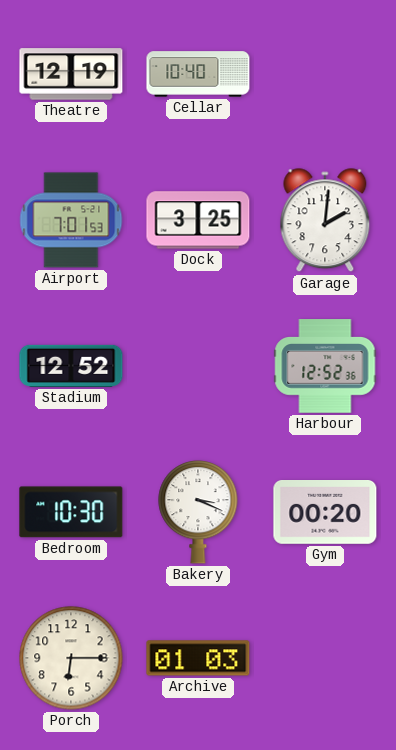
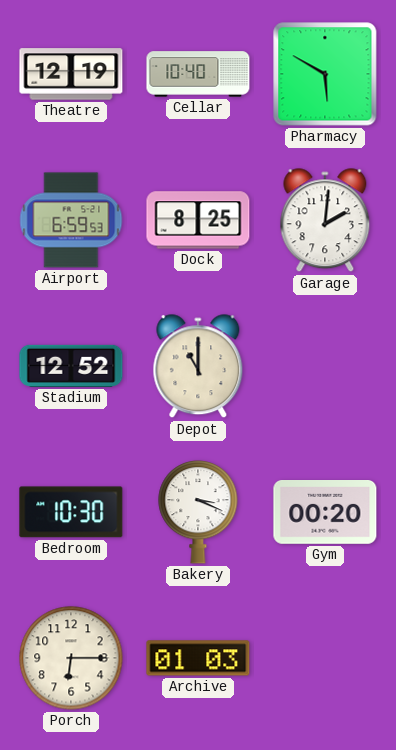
Pharmacy: none -> 5:50
Airport: 7:01 -> 6:59
Dock: 3:25 -> 8:25
Depot: none -> 11:00
Harbour: 12:52 -> none
